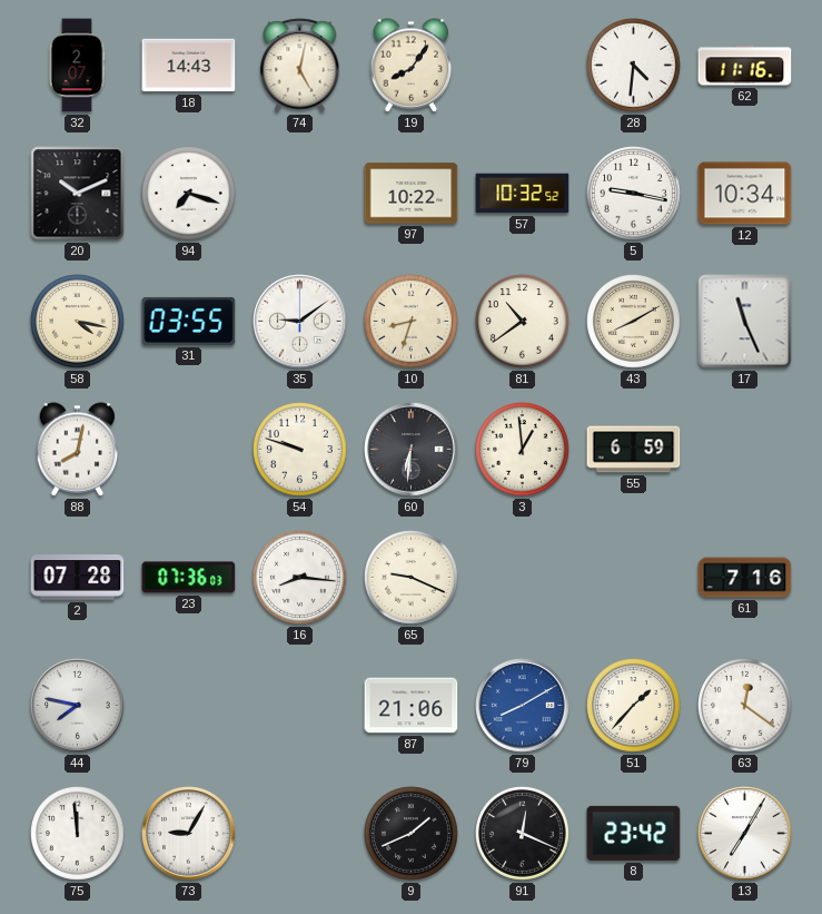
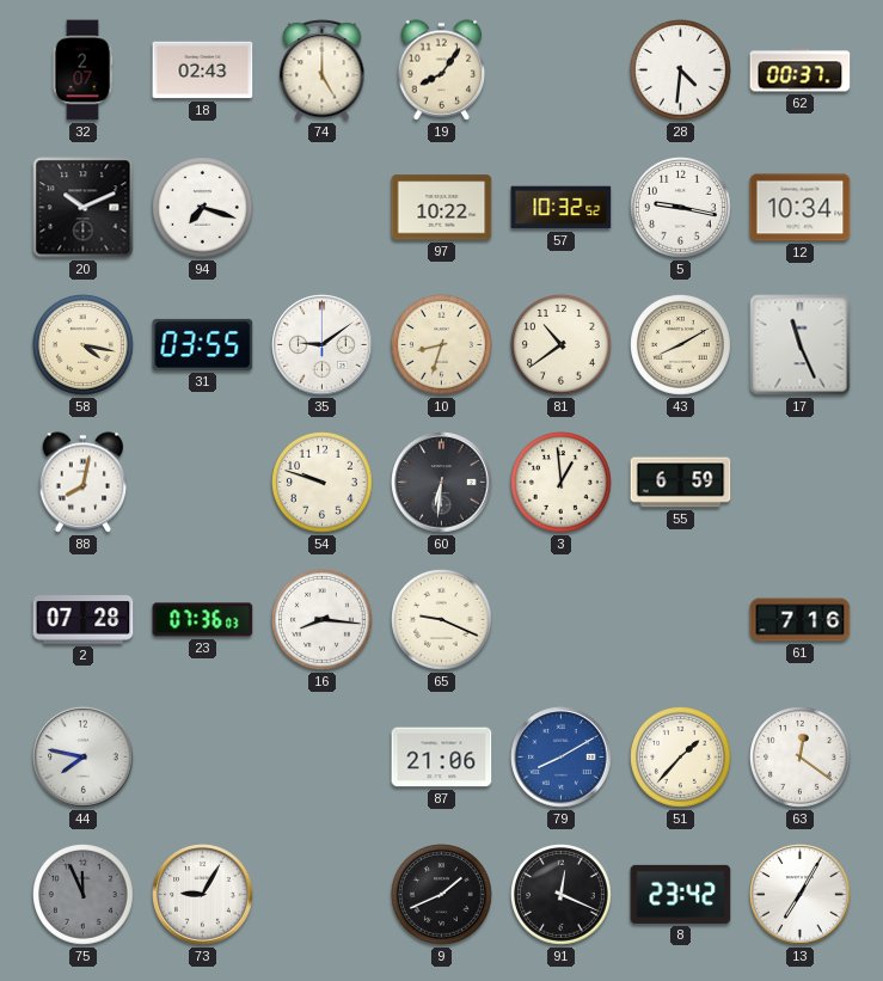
18: 14:43 -> 02:43
74: 5:02 -> 5:00
62: 11:16 -> 00:37
75: 11:59 -> 11:56
75 dial: white -> grey
